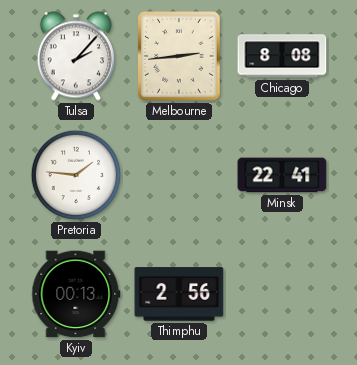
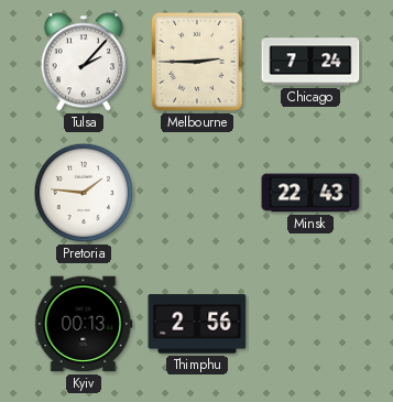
Melbourne: 2:44 -> 2:45
Chicago: 8:08 -> 7:24
Minsk: 22:41 -> 22:43
